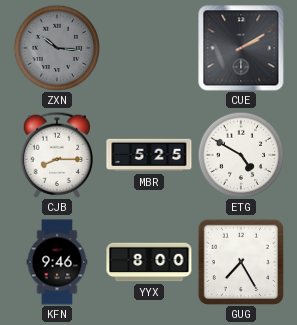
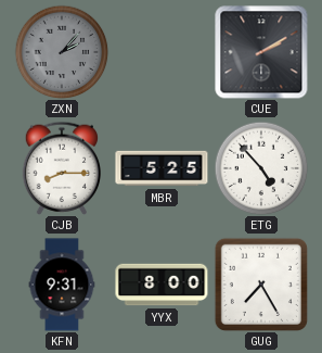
ZXN: 10:16 -> 2:07
ETG: 4:50 -> 4:53
KFN: 9:46 -> 9:31
